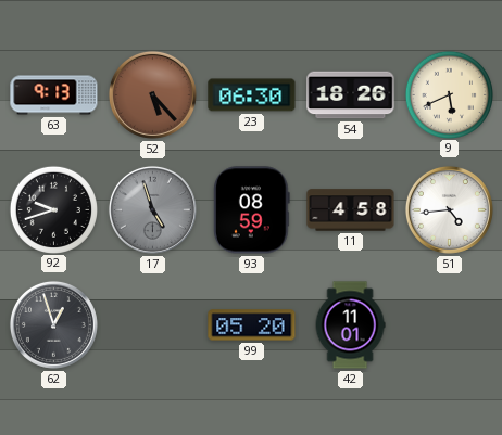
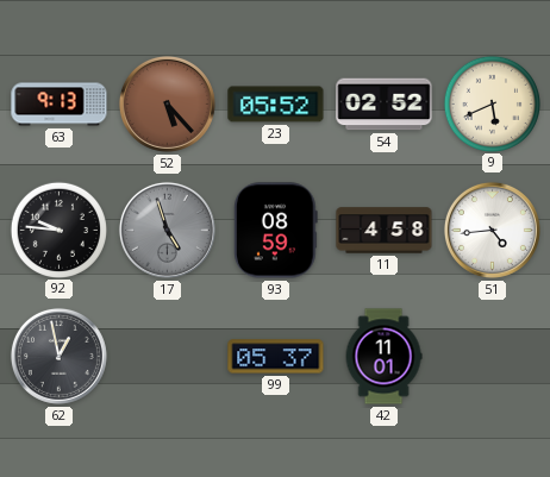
23: 06:30 -> 05:52
54: 18:26 -> 02:52
92: 9:42 -> 9:46
62: 12:57 -> 12:58
99: 05:20 -> 05:37
